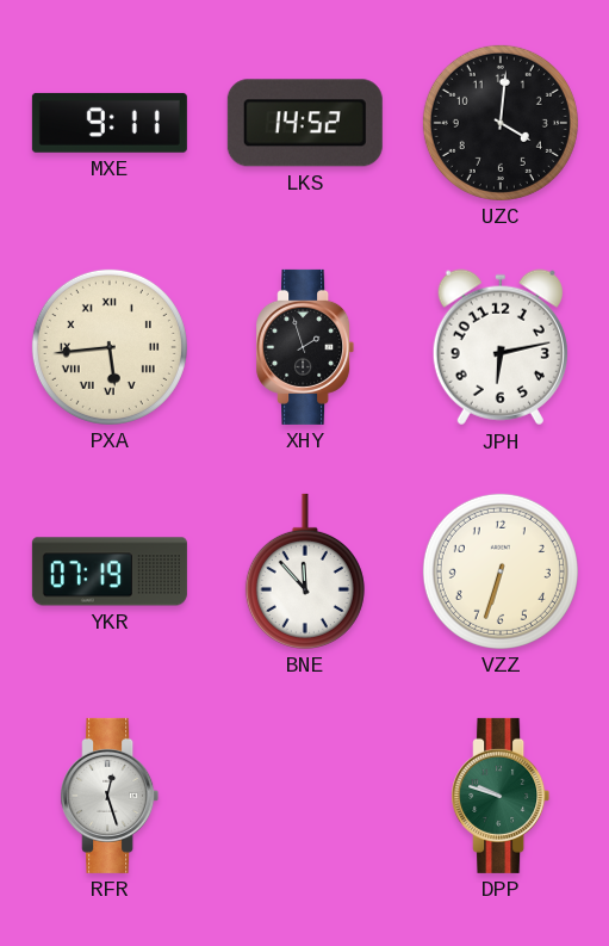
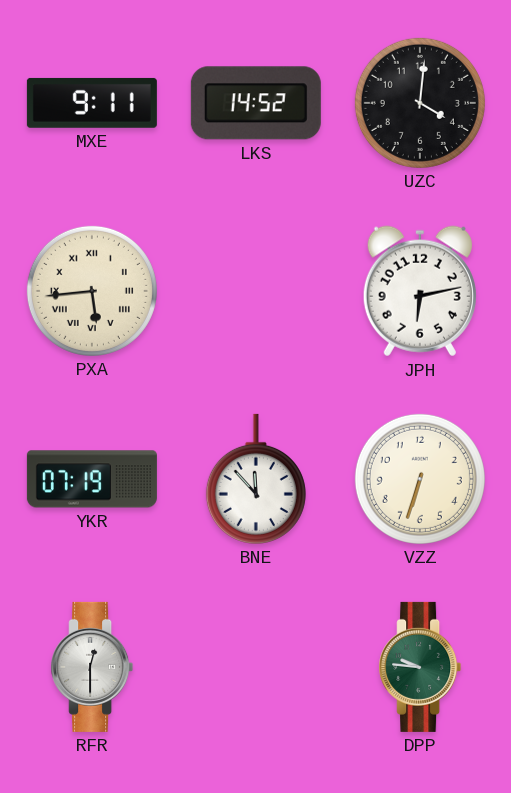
XHY: 1:57 -> none
RFR: 12:27 -> 12:30
DPP: 9:48 -> 9:46
